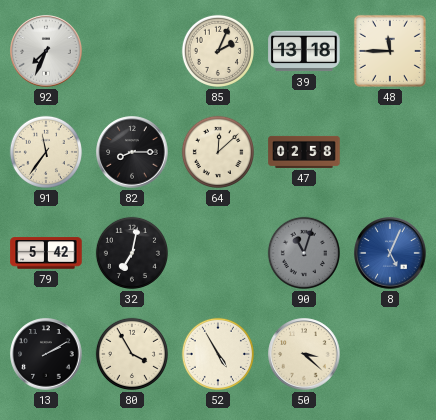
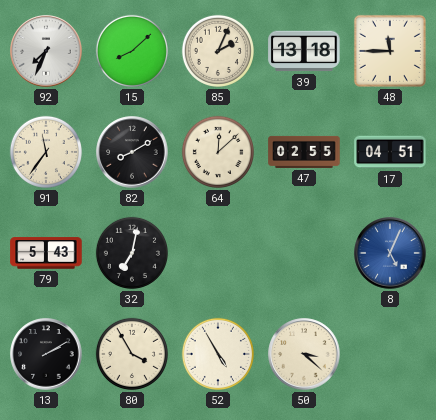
15: none -> 8:08
82: 8:15 -> 8:10
47: 02:58 -> 02:55
17: none -> 04:51
79: 5:42 -> 5:43
90: 11:03 -> none
